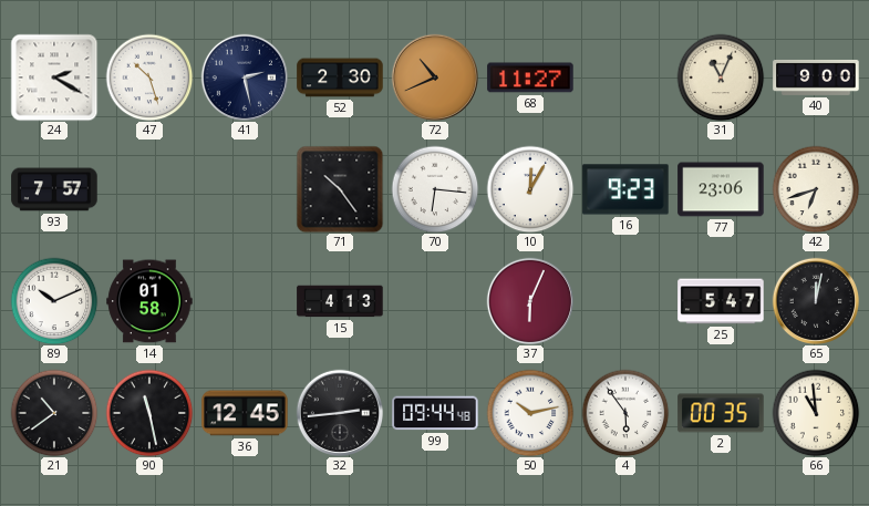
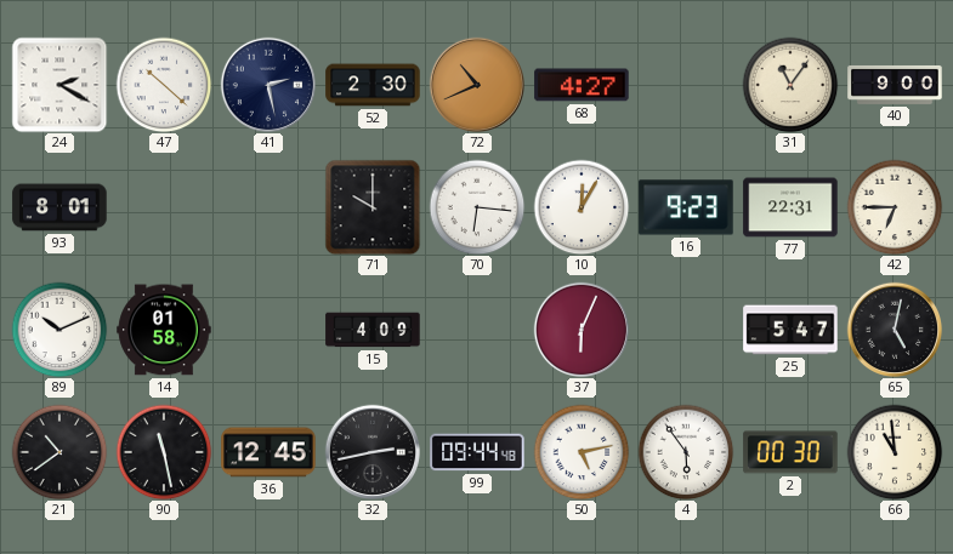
47: 10:27 -> 10:22
68: 11:27 -> 4:27
31: 11:04 -> 11:06
93: 7:57 -> 8:01
71: 10:24 -> 10:00
77: 23:06 -> 22:31
42: 6:42 -> 6:45
15: 4:13 -> 4:09
65: 12:02 -> 5:02
32: 2:44 -> 2:43
50: 10:13 -> 5:13
2: 00:35 -> 00:30
